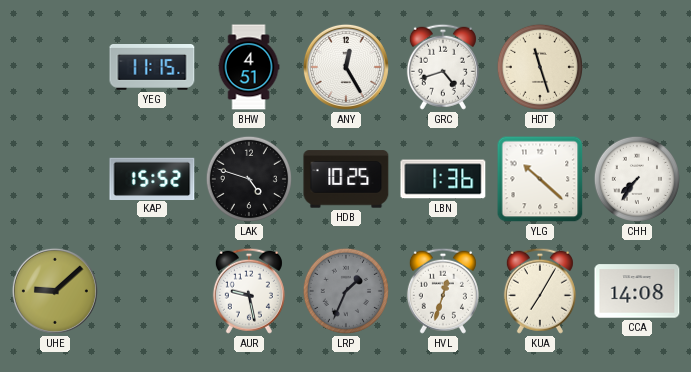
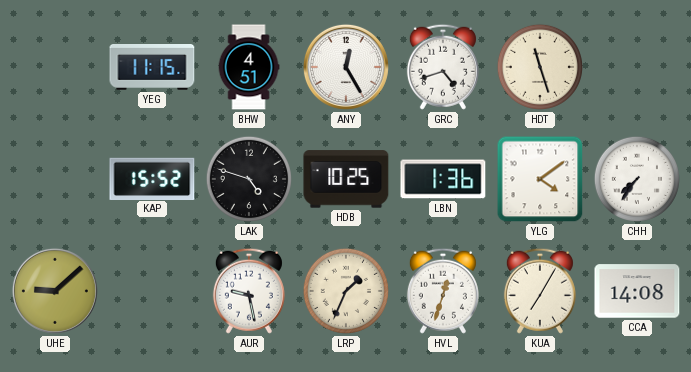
YLG: 10:22 -> 4:09
LRP dial: grey -> cream
